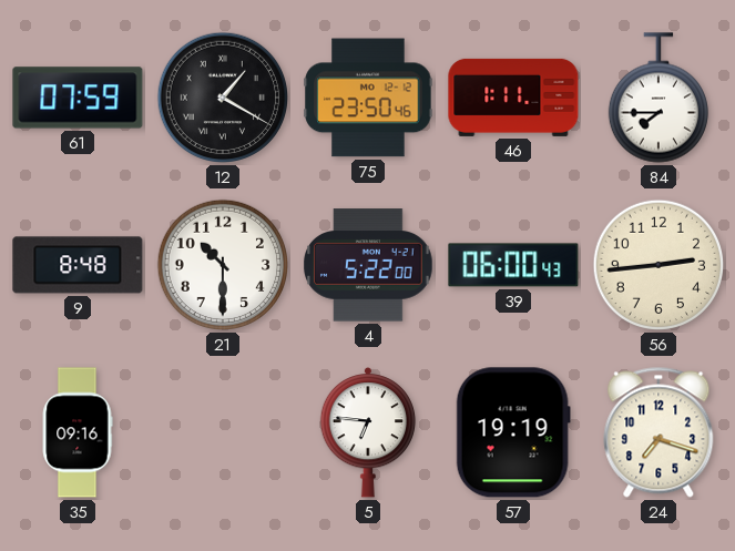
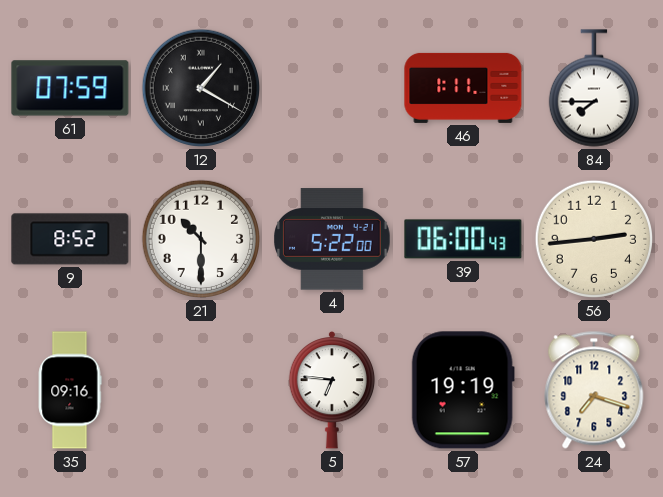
75: 23:50 -> none
9: 8:48 -> 8:52
